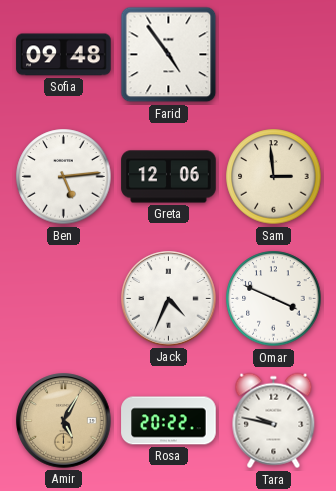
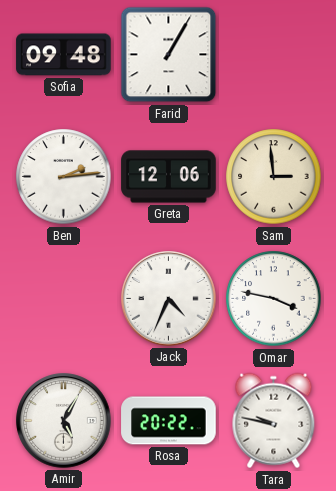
Farid: 4:54 -> 1:05
Ben: 5:14 -> 2:14
Omar: 3:49 -> 3:47
Amir dial: champagne -> white
